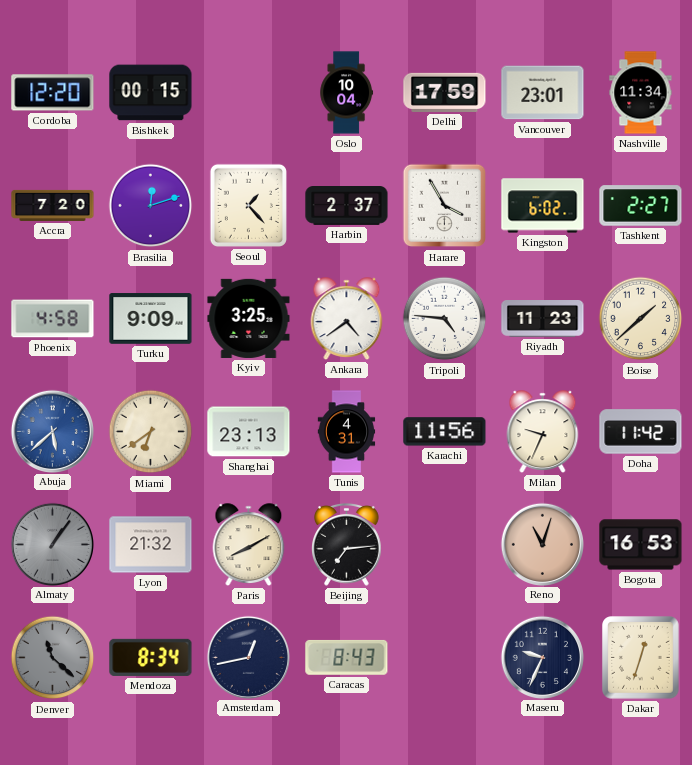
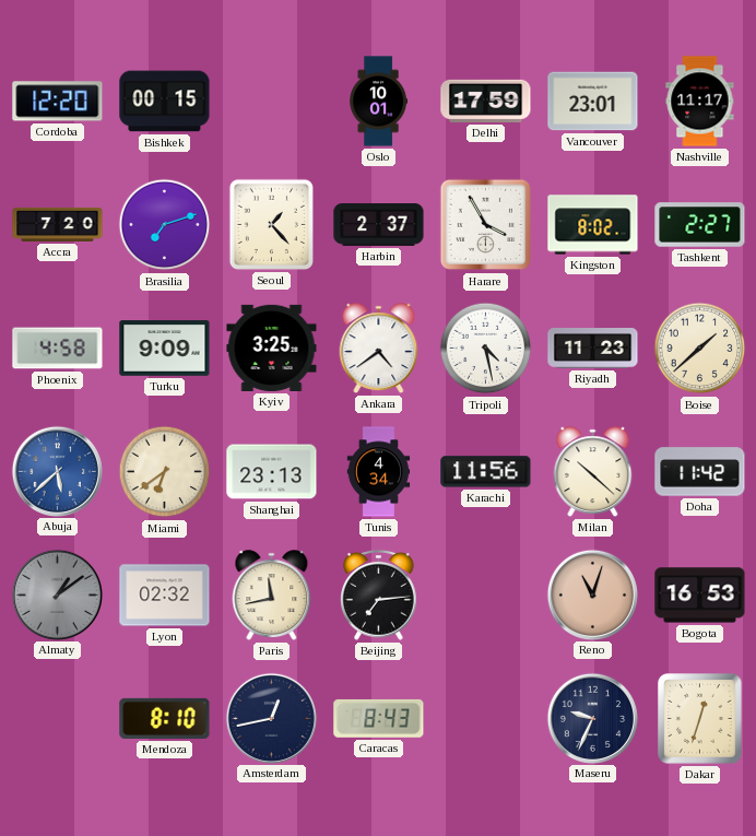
Oslo: 10:04 -> 10:01
Nashville: 11:34 -> 11:17
Brasilia: 12:12 -> 7:12
Kingston: 6:02 -> 8:02
Tripoli: 4:46 -> 4:28
Tunis: 4:31 -> 4:34
Milan: 9:34 -> 10:22
Almaty: 1:06 -> 1:09
Lyon: 21:32 -> 02:32
Paris: 8:10 -> 11:43
Denver: 11:22 -> none
Mendoza: 8:34 -> 8:10
